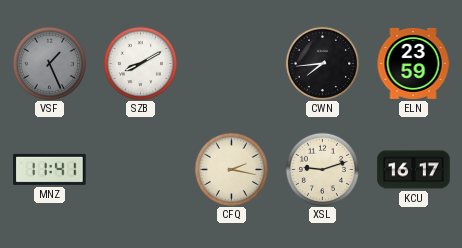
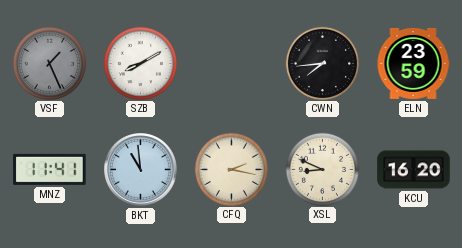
BKT: none -> 10:59
XSL: 9:12 -> 8:49
KCU: 16:17 -> 16:20
